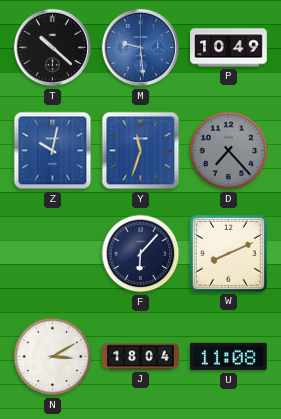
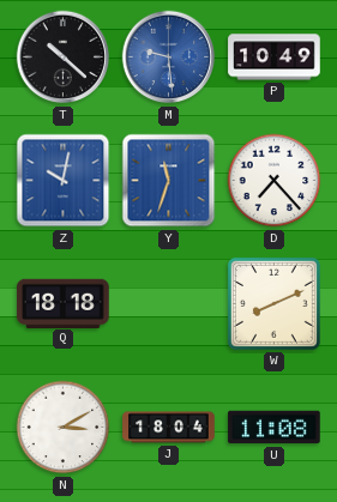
D dial: grey -> white
Q: none -> 18:18
F: 6:07 -> none
